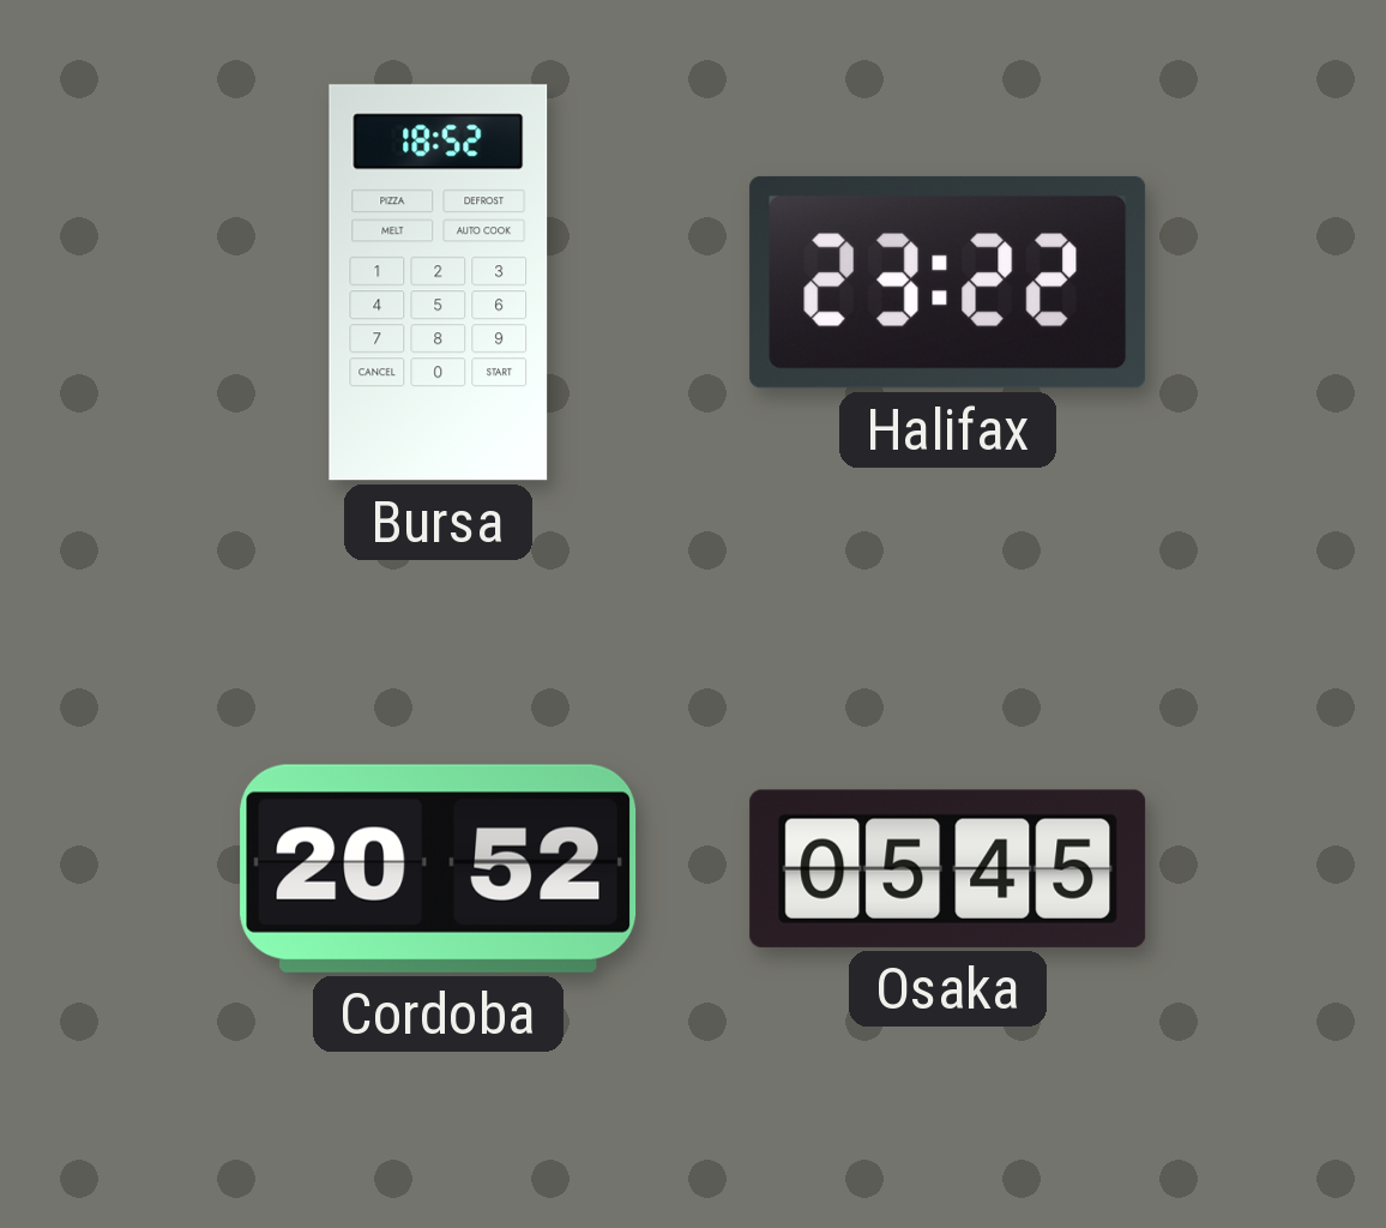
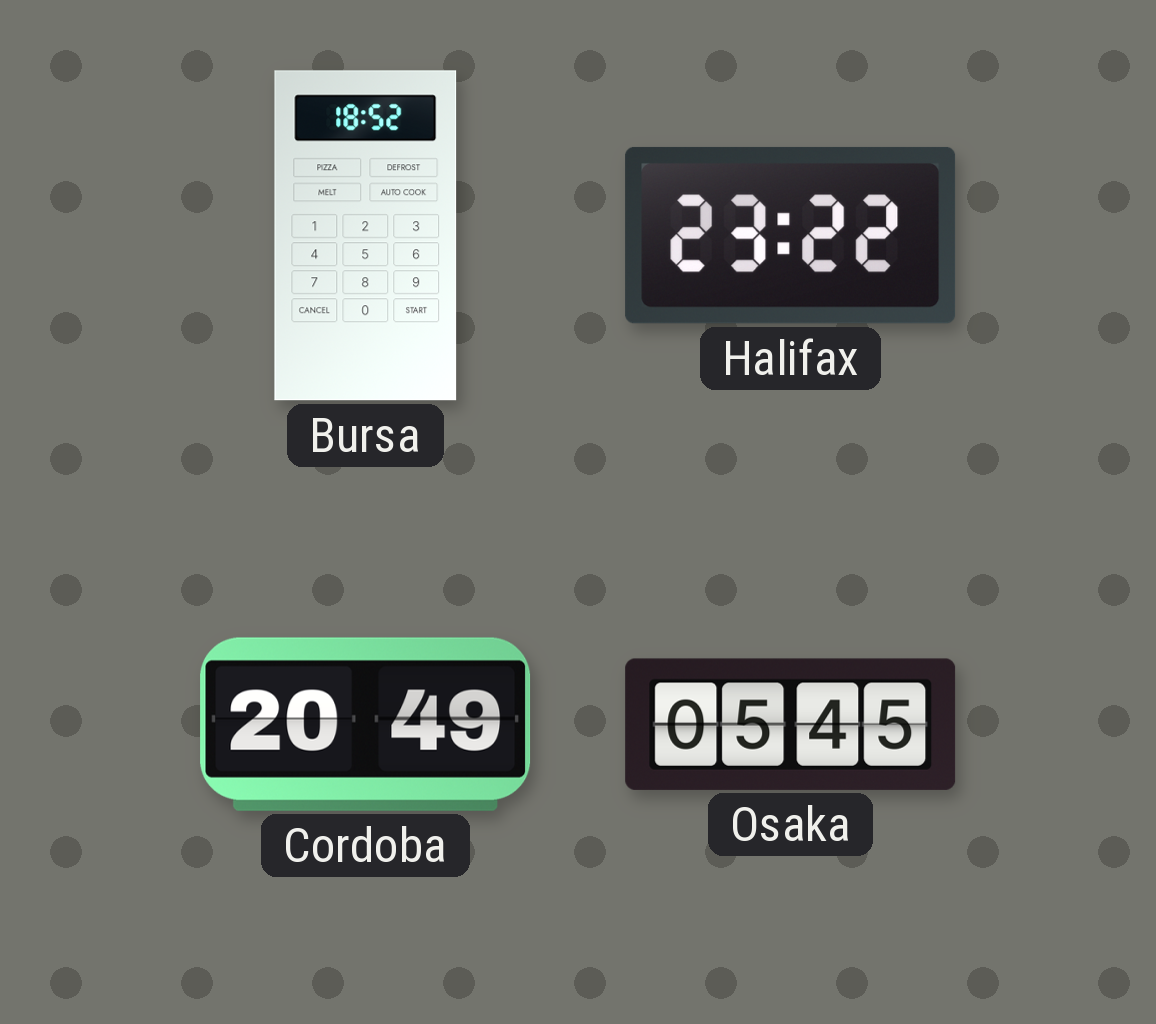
Cordoba: 20:52 -> 20:49
